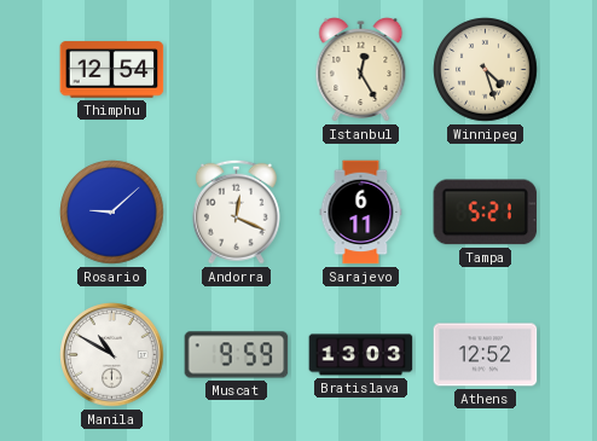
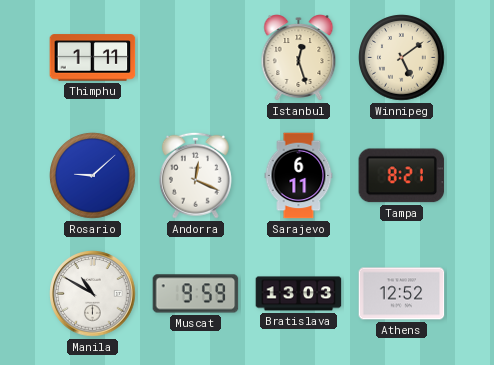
Thimphu: 12:54 -> 1:11
Istanbul: 12:25 -> 12:27
Winnipeg: 4:27 -> 5:09
Tampa: 5:21 -> 8:21
